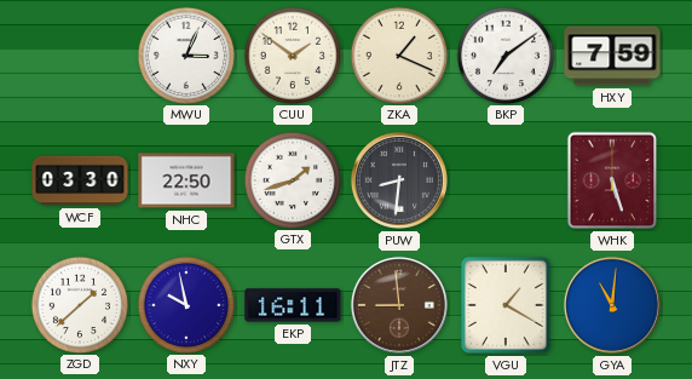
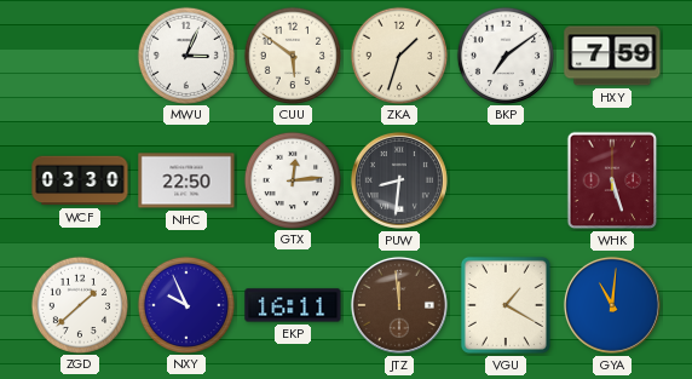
CUU: 1:51 -> 5:51
ZKA: 1:19 -> 1:33
GTX: 1:42 -> 12:14
NXY: 9:58 -> 9:56
JTZ: 8:59 -> 11:59
